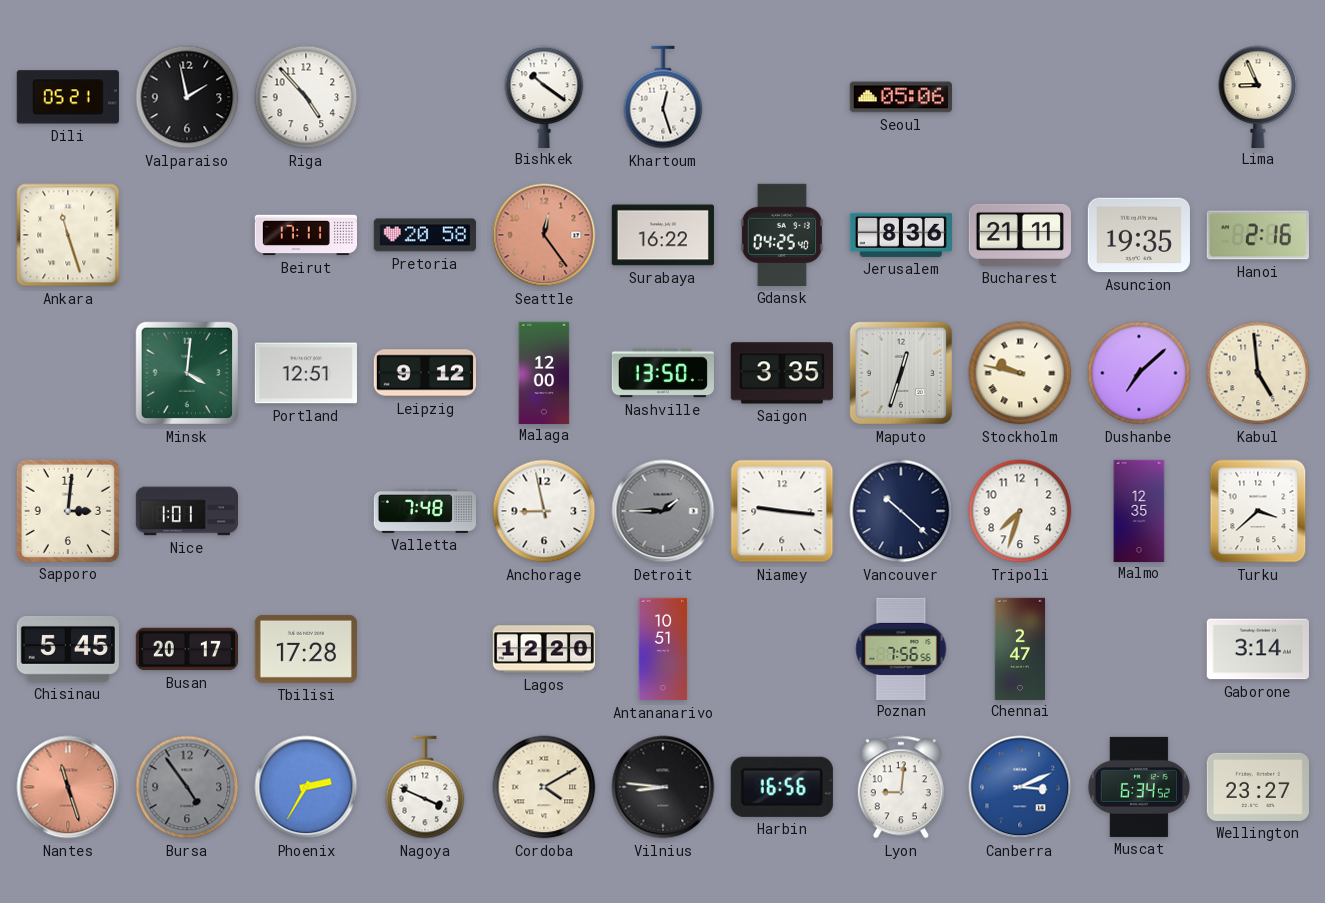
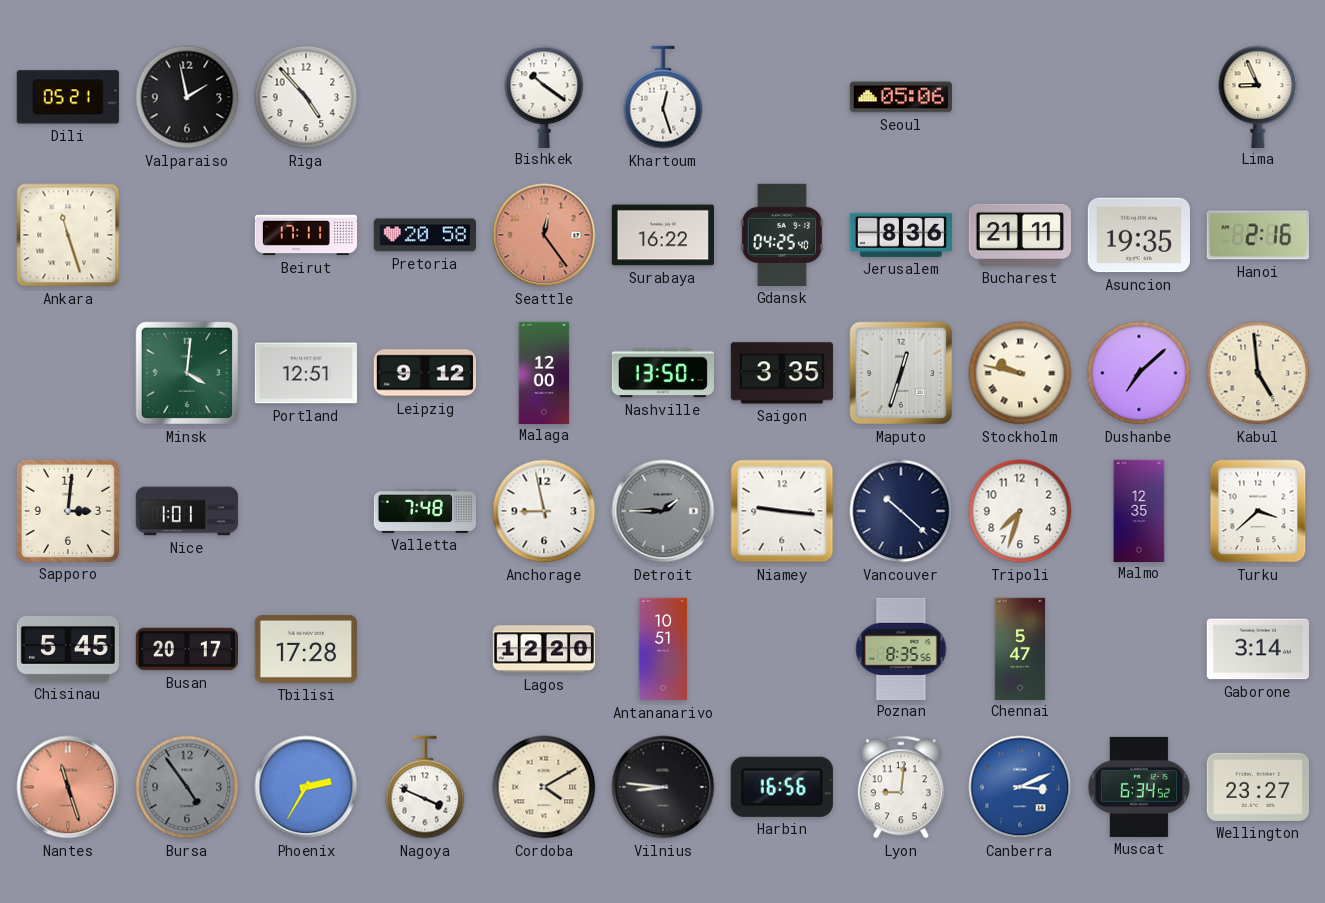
Poznan: 7:56 -> 8:35
Chennai: 2:47 -> 5:47
